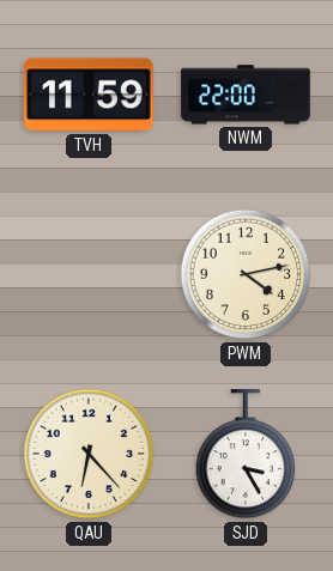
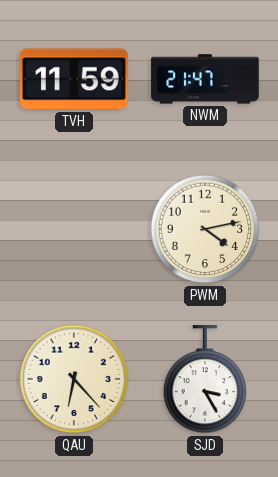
NWM: 22:00 -> 21:47
